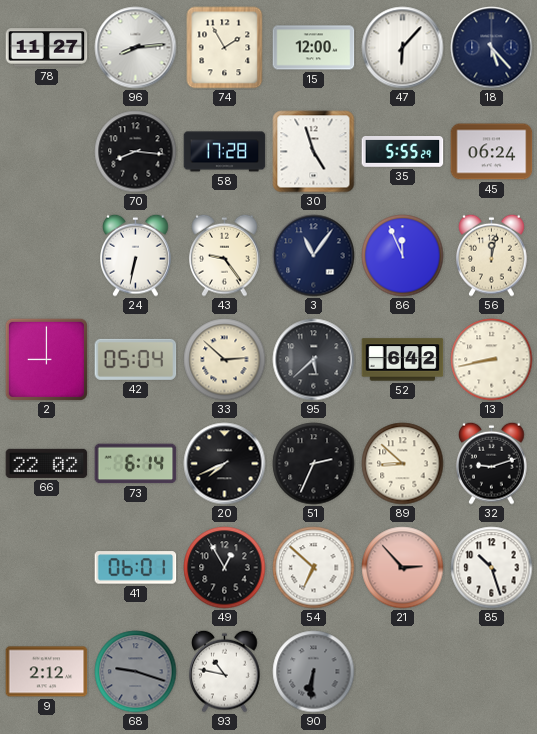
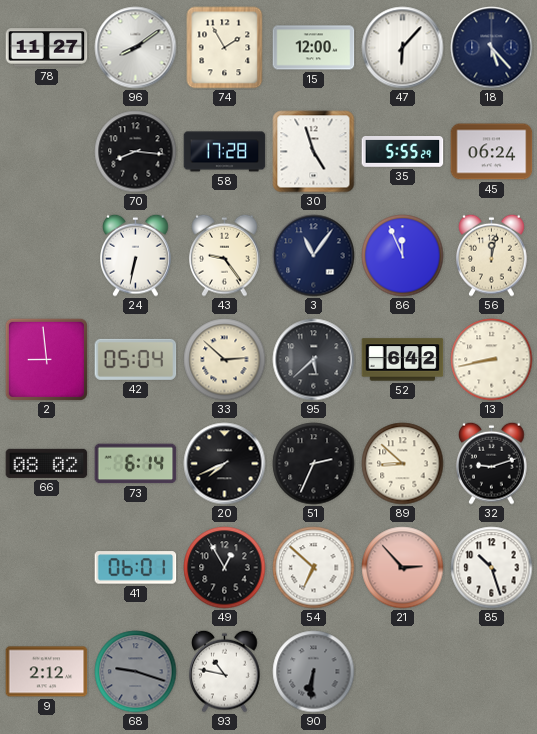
96: 8:14 -> 8:09
2: 9:00 -> 8:59
66: 22:02 -> 08:02
